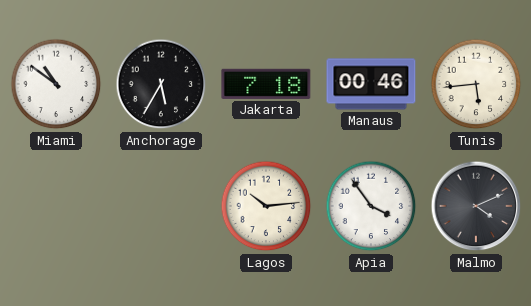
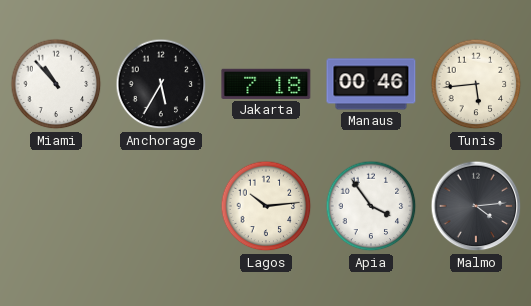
Miami: 10:51 -> 10:53
Malmo: 4:11 -> 4:14
